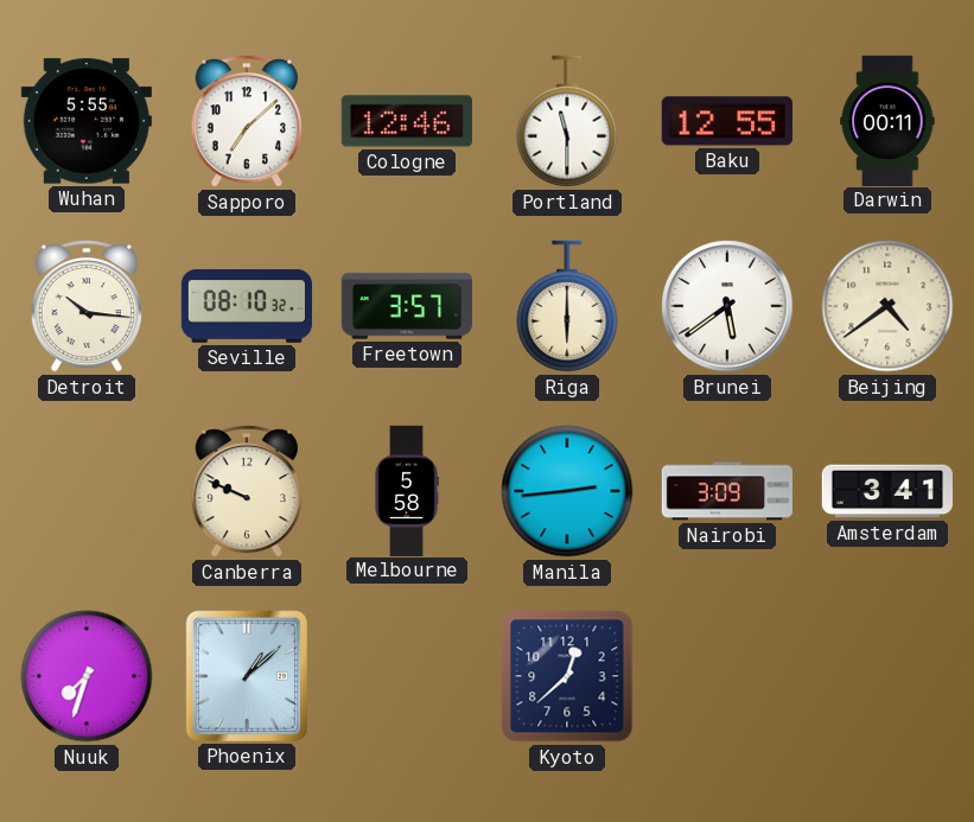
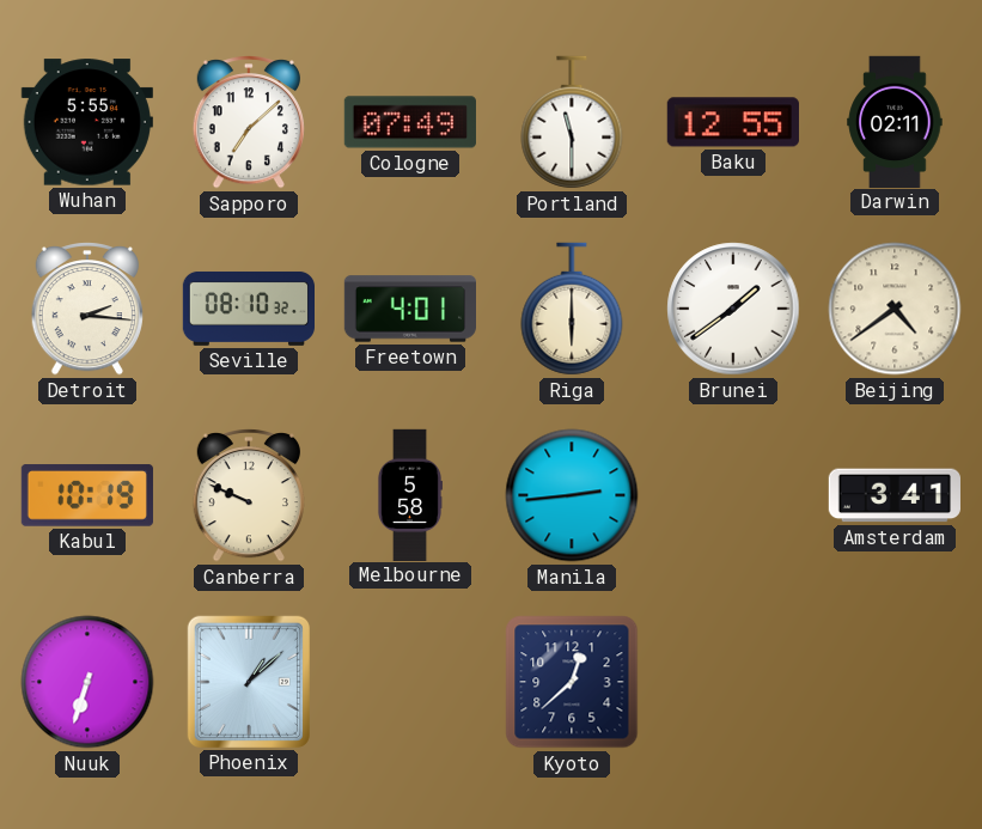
Cologne: 12:46 -> 07:49
Darwin: 00:11 -> 02:11
Detroit: 10:16 -> 2:16
Freetown: 3:57 -> 4:01
Brunei: 5:39 -> 1:39
Kabul: none -> 10:19
Nairobi: 3:09 -> none
Nuuk: 7:33 -> 6:33
